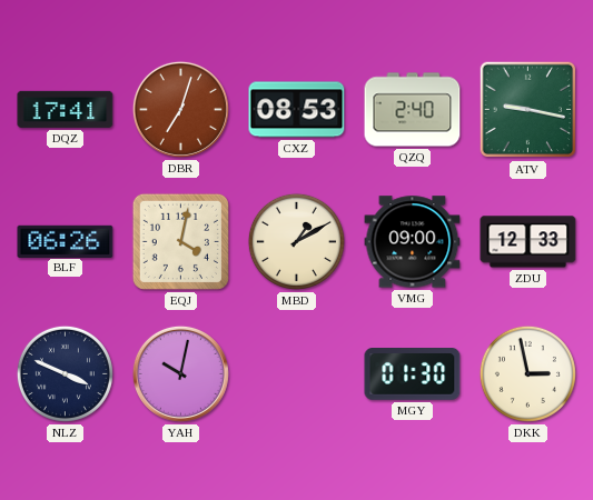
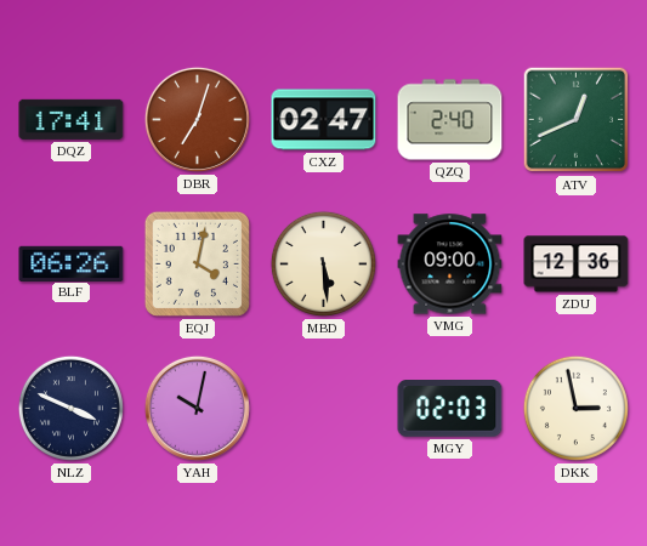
CXZ: 08:53 -> 02:47
ATV: 9:17 -> 12:41
MBD: 1:10 -> 5:29
ZDU: 12:33 -> 12:36
MGY: 01:30 -> 02:03
